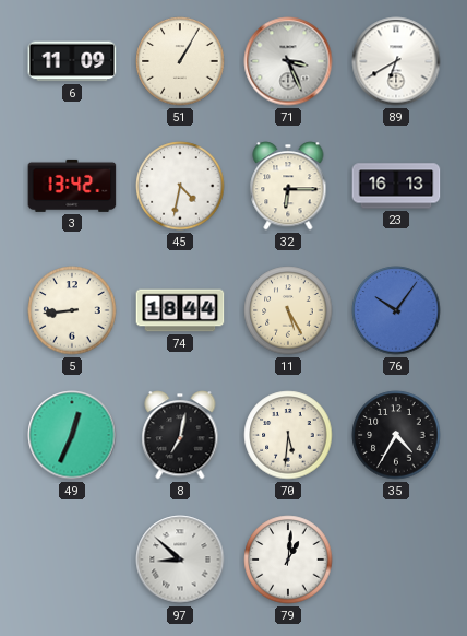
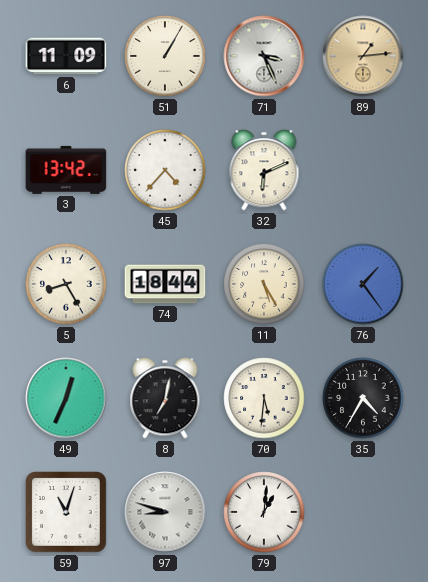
89: 6:40 -> 1:14
89 dial: white -> champagne
45: 4:32 -> 4:37
32: 6:15 -> 6:11
23: 16:13 -> none
5: 8:44 -> 8:25
76: 10:06 -> 1:24
59: none -> 11:03
97: 8:52 -> 8:48
